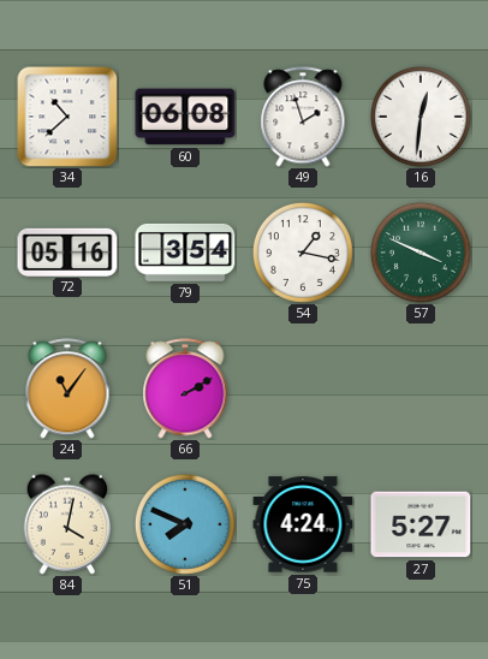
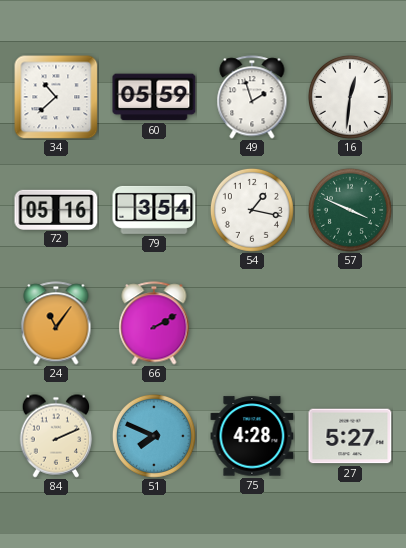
60: 06:08 -> 05:59
84: 4:02 -> 2:11
75: 4:24 -> 4:28
